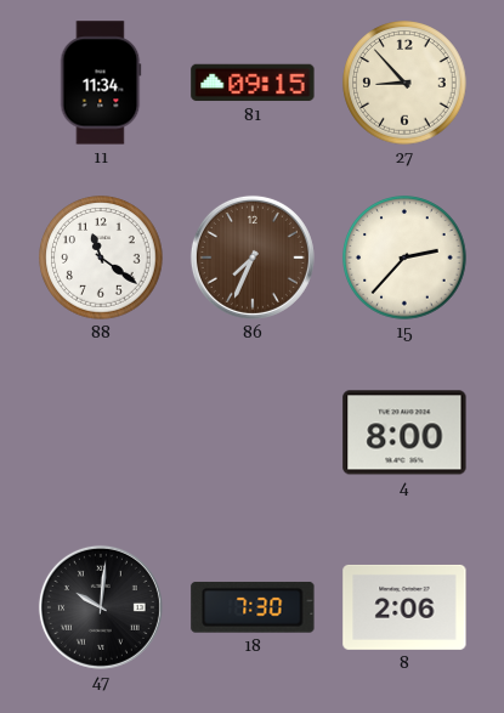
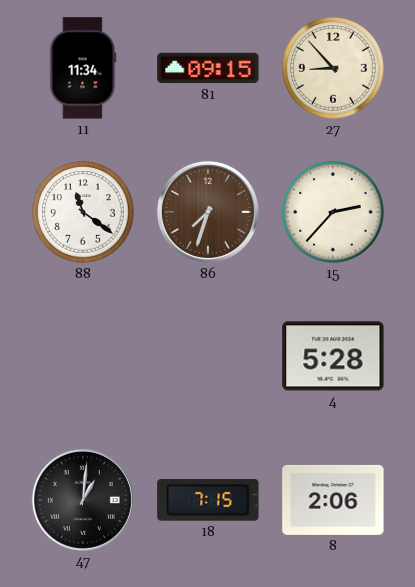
86: 7:34 -> 7:33
4: 8:00 -> 5:28
47: 10:01 -> 1:01
18: 7:30 -> 7:15
